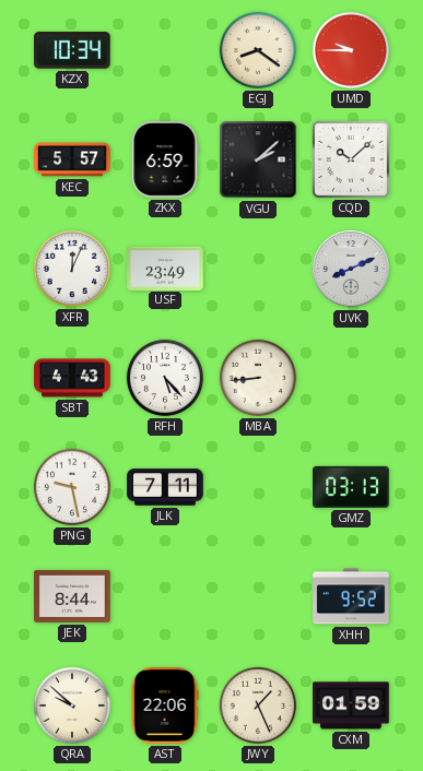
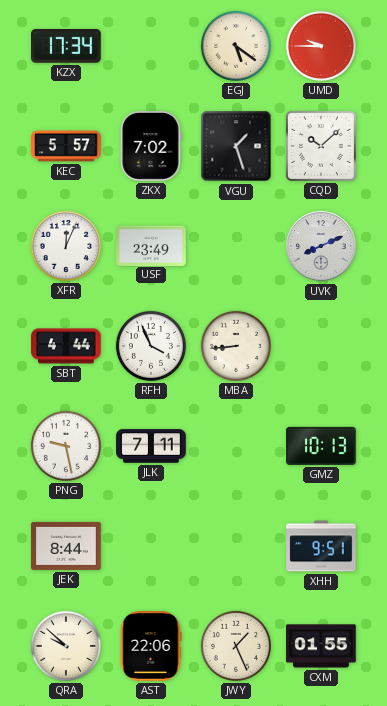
KZX: 10:34 -> 17:34
EGJ: 8:21 -> 5:21
ZKX: 6:59 -> 7:02
VGU: 2:08 -> 1:27
SBT: 4:43 -> 4:44
RFH: 5:23 -> 3:56
GMZ: 03:13 -> 10:13
XHH: 9:52 -> 9:51
CXM: 01:59 -> 01:55
